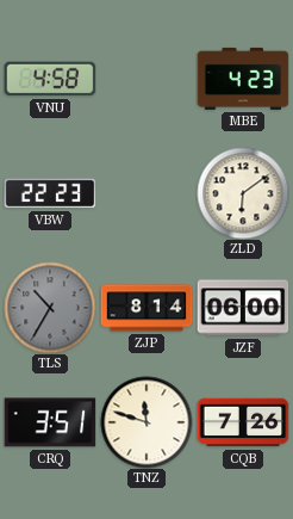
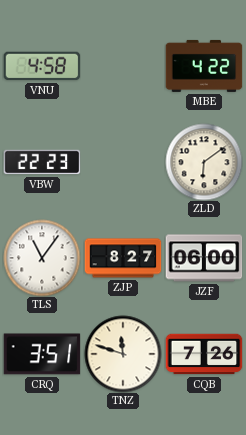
MBE: 4:23 -> 4:22
TLS: 10:35 -> 11:06
TLS dial: grey -> white
ZJP: 8:14 -> 8:27
